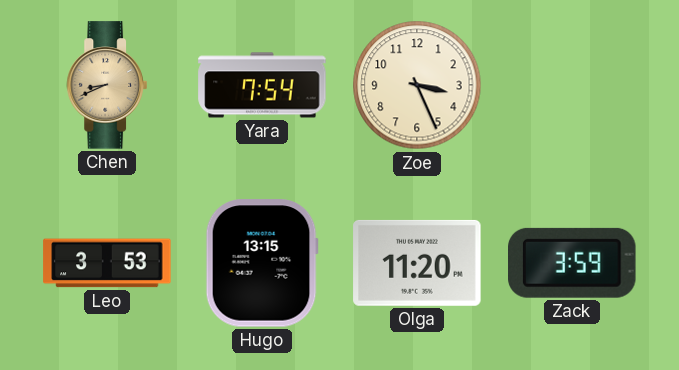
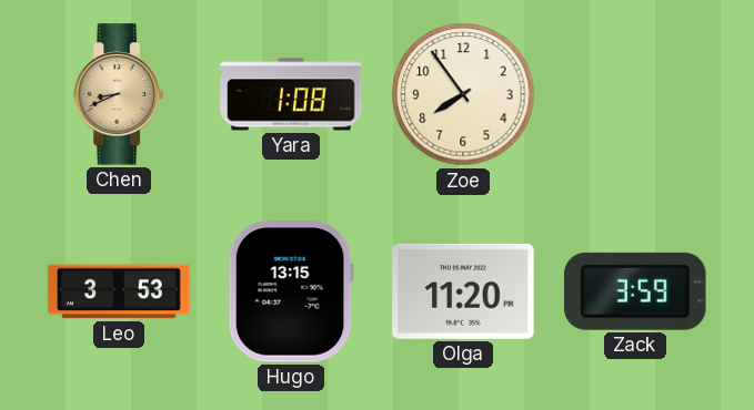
Yara: 7:54 -> 1:08
Zoe: 3:26 -> 7:54
